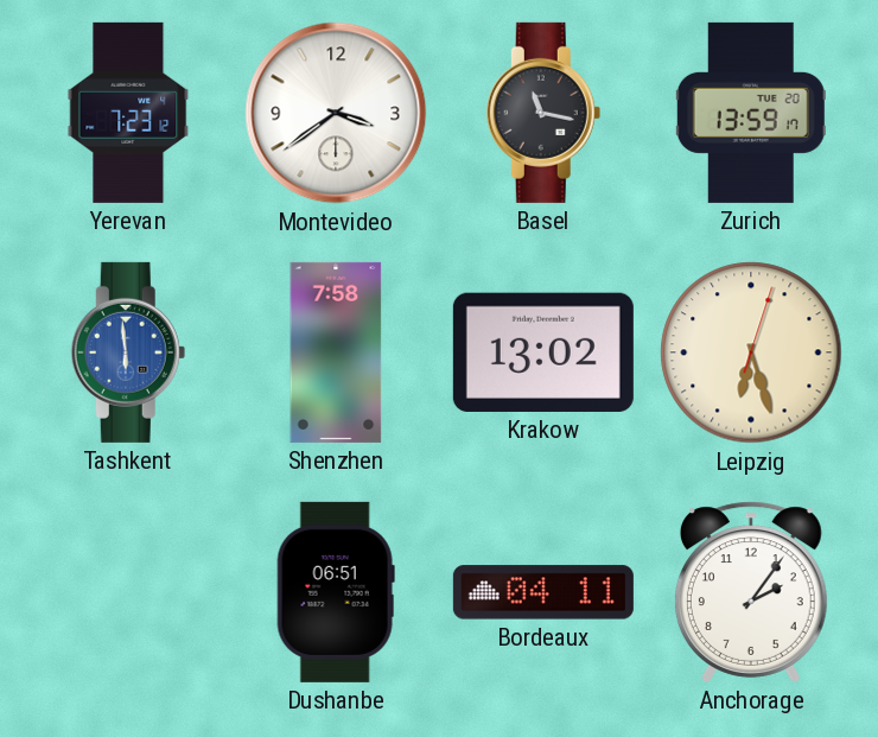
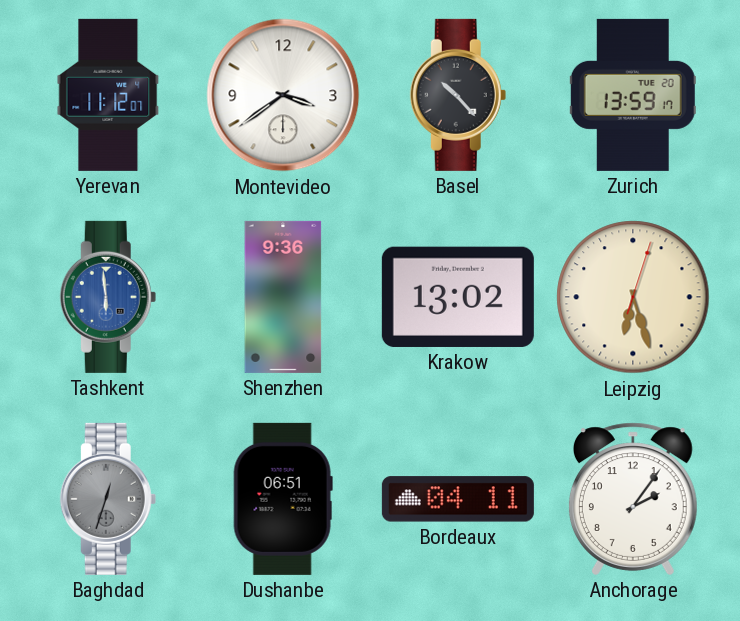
Yerevan: 7:23 -> 11:12
Basel: 11:17 -> 10:23
Shenzhen: 7:58 -> 9:36
Baghdad: none -> 12:33
